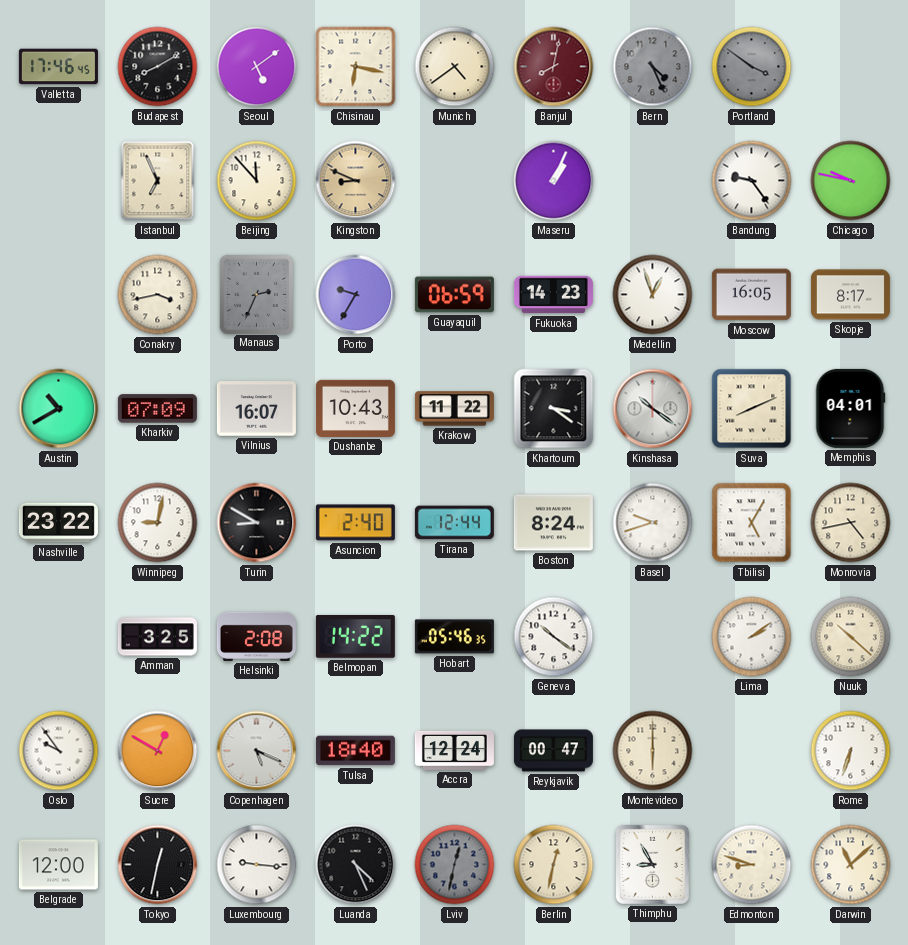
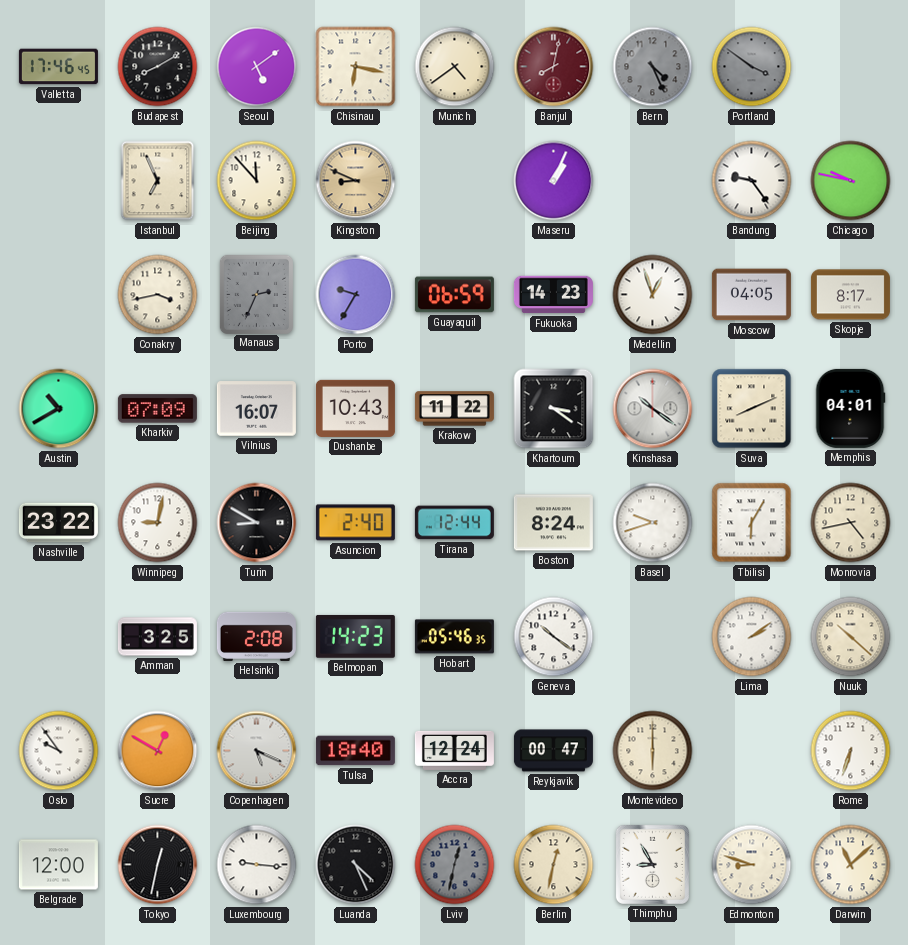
Moscow: 16:05 -> 04:05
Tbilisi: 5:05 -> 6:05
Belmopan: 14:22 -> 14:23
